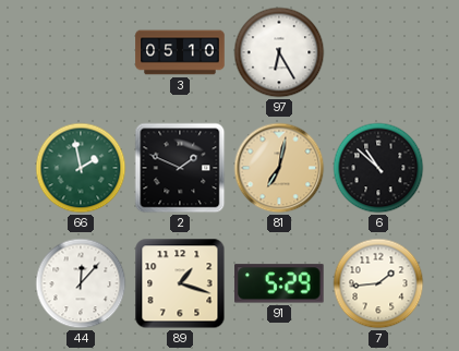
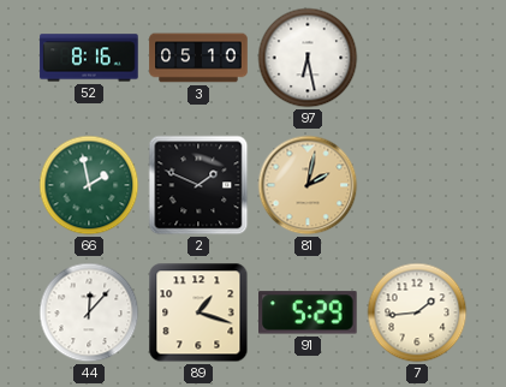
52: none -> 8:16
97: 6:25 -> 6:28
81: 7:02 -> 2:02
6: 10:52 -> none
